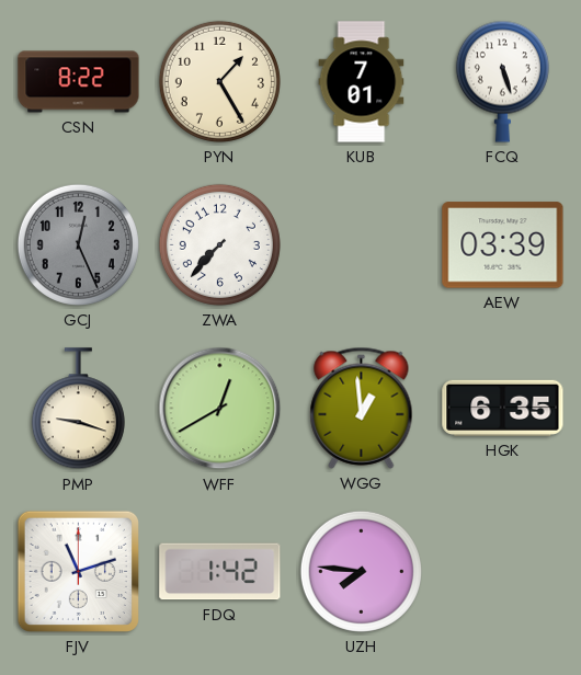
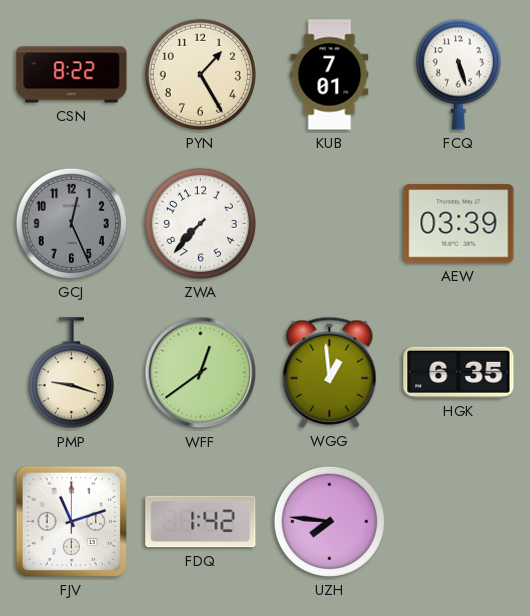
WFF: 12:40 -> 12:39
